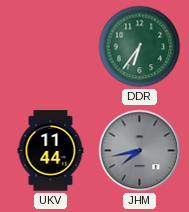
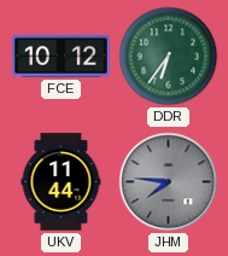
FCE: none -> 10:12
JHM: 7:43 -> 7:46
